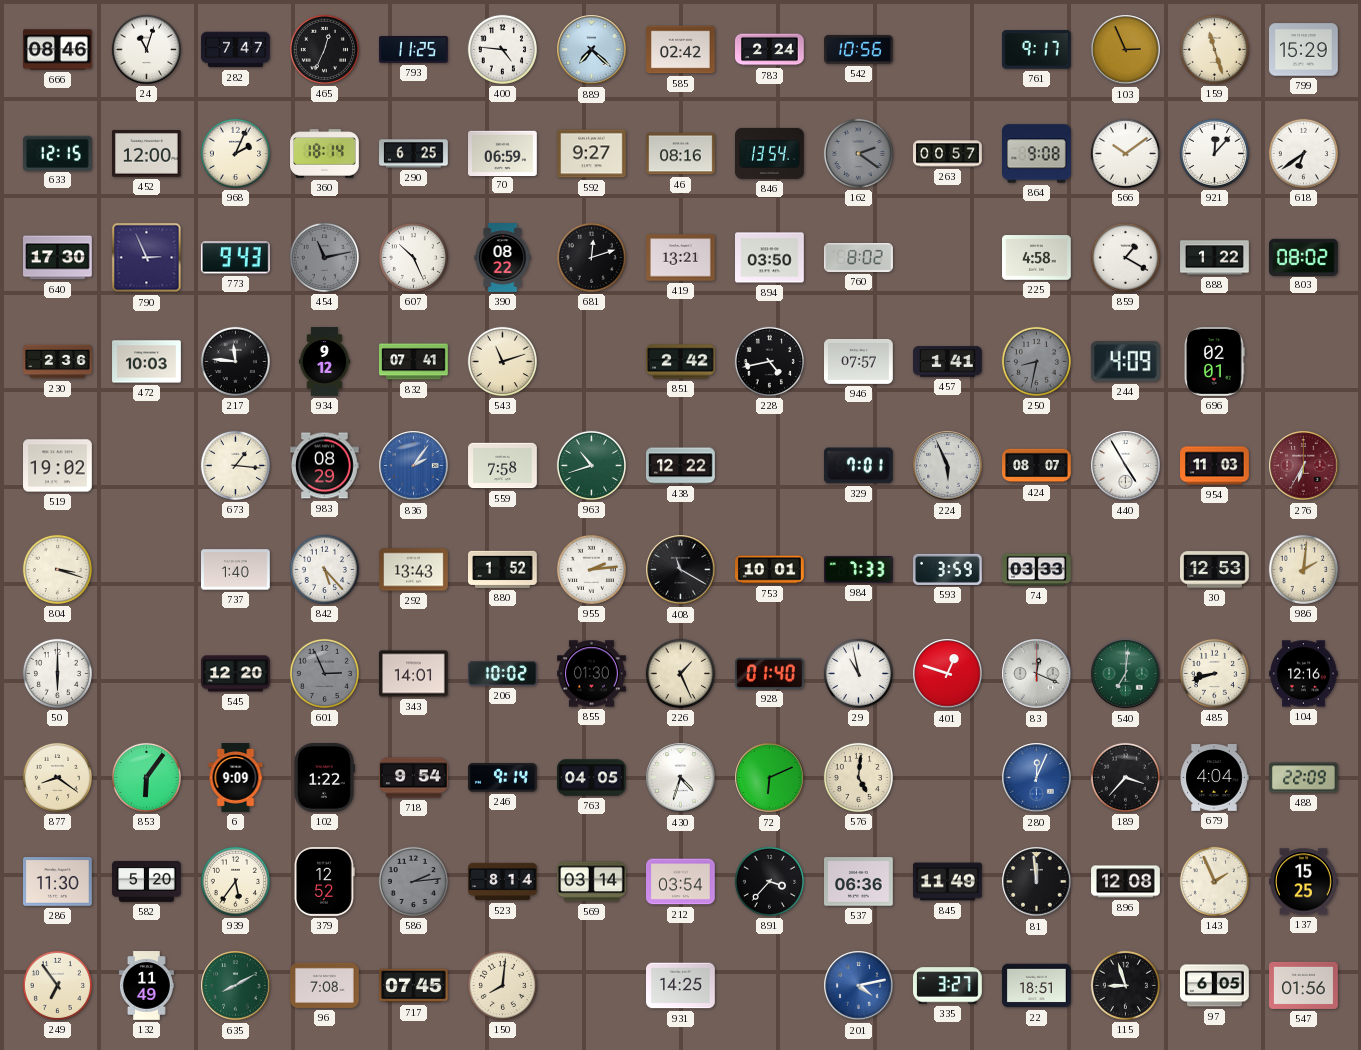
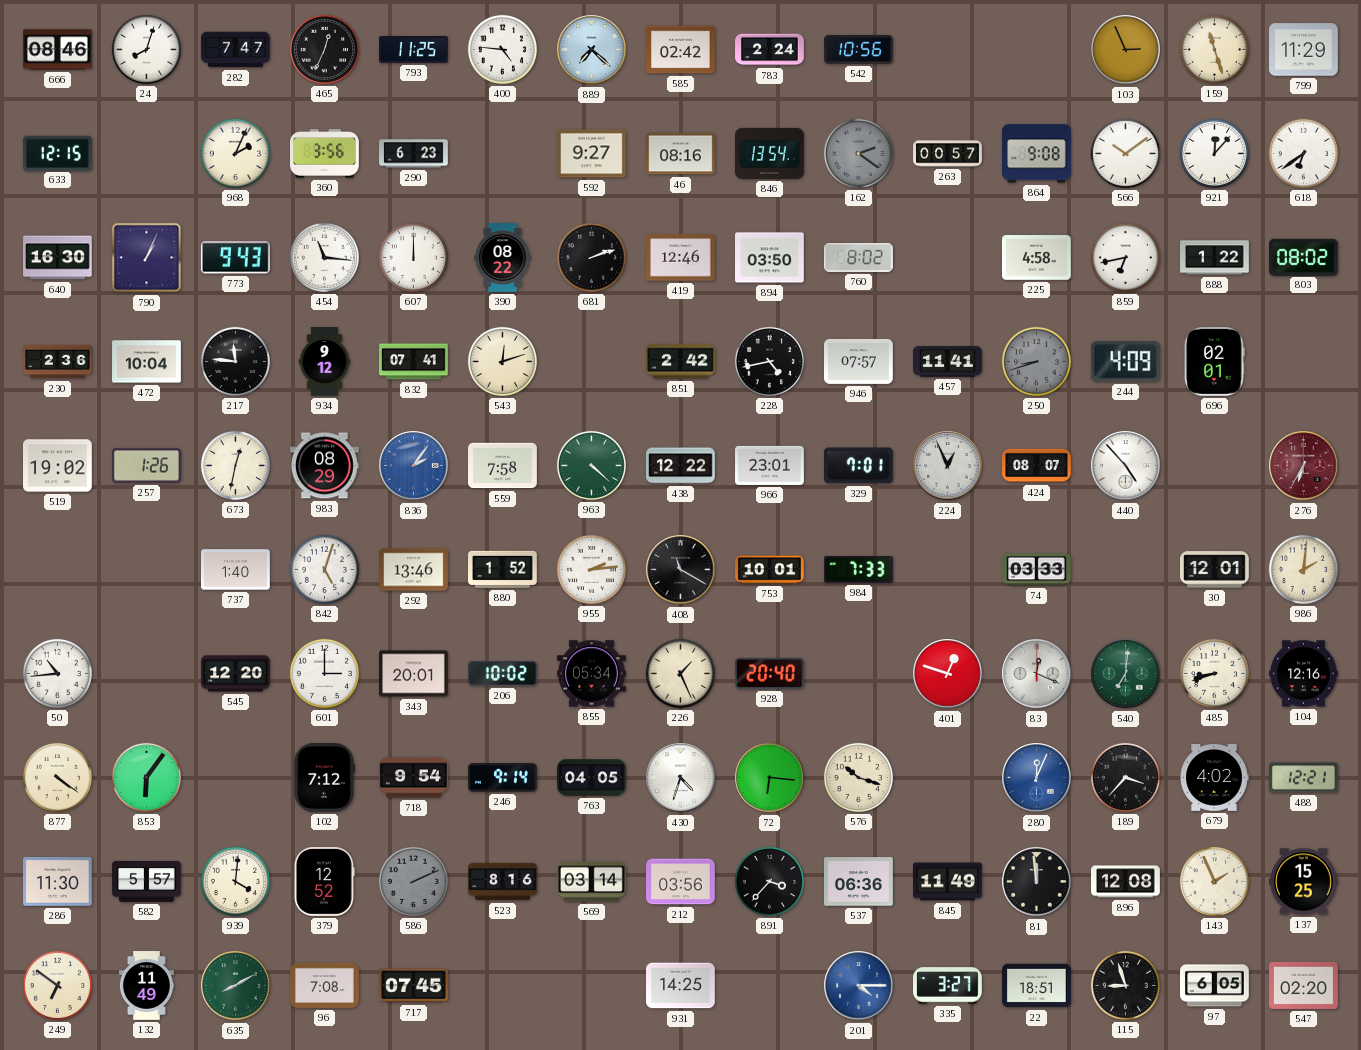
24: 11:03 -> 8:03
761: 9:17 -> none
799: 15:29 -> 11:29
452: 12:00 -> none
360: 18:14 -> 3:56
290: 6:25 -> 6:23
70: 06:59 -> none
640: 17:30 -> 16:30
790: 2:56 -> 1:04
454: 11:13 -> 11:16
454 dial: grey -> white
607: 10:26 -> 12:00
681: 12:12 -> 2:12
419: 13:21 -> 12:46
859: 1:20 -> 6:43
472: 10:03 -> 10:04
543: 11:12 -> 12:12
457: 1:41 -> 11:41
250: 8:32 -> 8:42
257: none -> 1:26
673: 1:16 -> 12:32
963: 10:42 -> 4:22
966: none -> 23:01
224: 5:56 -> 12:56
440: 4:55 -> 4:53
954: 11:03 -> none
804: 3:18 -> none
842: 5:23 -> 5:03
292: 13:43 -> 13:46
593: 3:59 -> none
30: 12:53 -> 12:01
50: 6:00 -> 10:44
601: 2:56 -> 3:00
601 dial: grey -> white
343: 14:01 -> 20:01
855: 01:30 -> 05:34
928: 01:40 -> 20:40
29: 10:58 -> none
877: 8:21 -> 4:21
6: 9:09 -> none
102: 1:22 -> 7:12
72: 6:11 -> 6:16
576: 5:01 -> 10:18
679: 4:04 -> 4:02
488: 22:09 -> 12:21
582: 5:20 -> 5:57
939: 5:36 -> 4:01
586: 2:14 -> 2:11
523: 8:14 -> 8:16
212: 03:54 -> 03:56
249: 6:54 -> 6:51
150: 8:01 -> none
201: 4:13 -> 4:15
547: 01:56 -> 02:20
